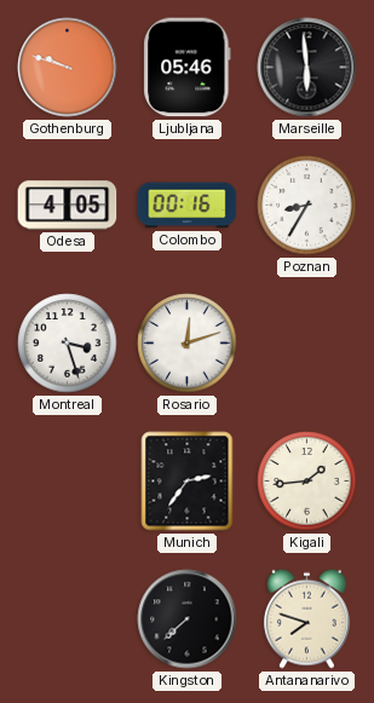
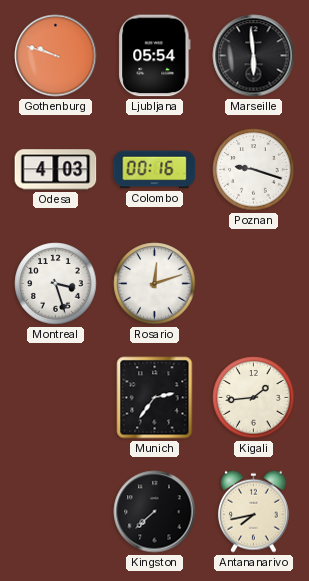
Ljubljana: 05:46 -> 05:54
Odesa: 4:05 -> 4:03
Poznan: 8:35 -> 9:18
Antananarivo: 7:48 -> 7:43
